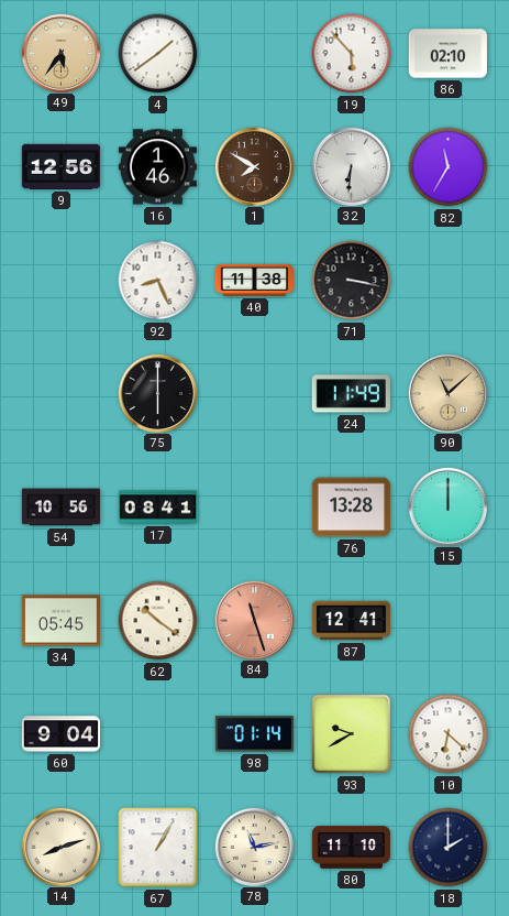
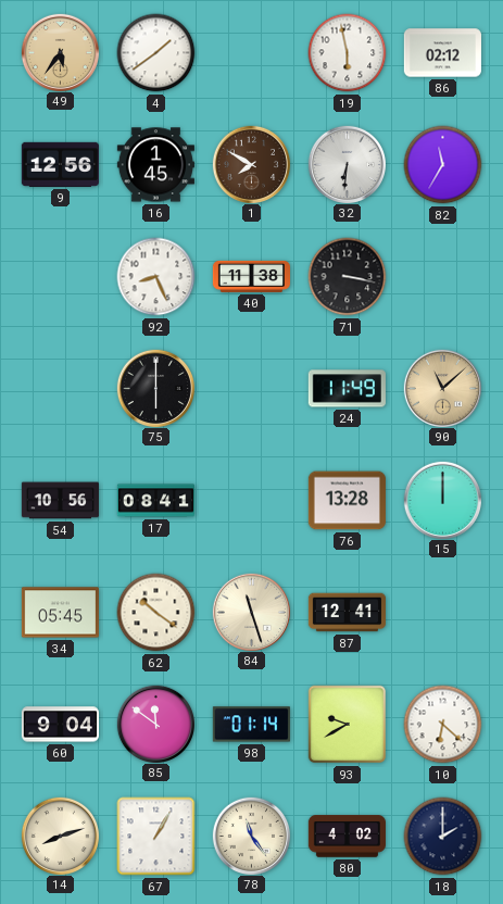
19: 5:53 -> 5:58
86: 02:10 -> 02:12
16: 1:46 -> 1:45
84 dial: salmon -> cream
85: none -> 11:51
78: 11:13 -> 11:24
80: 11:10 -> 4:02
